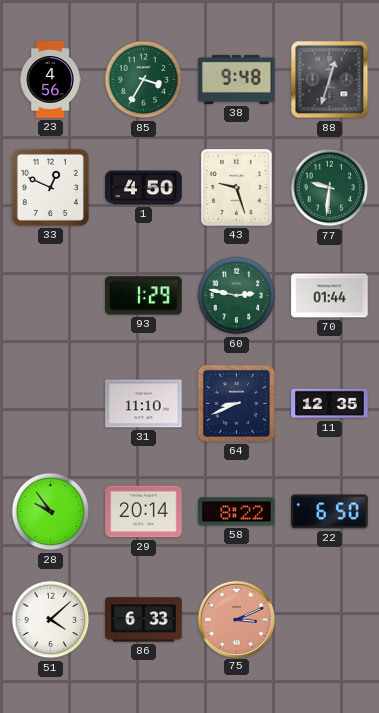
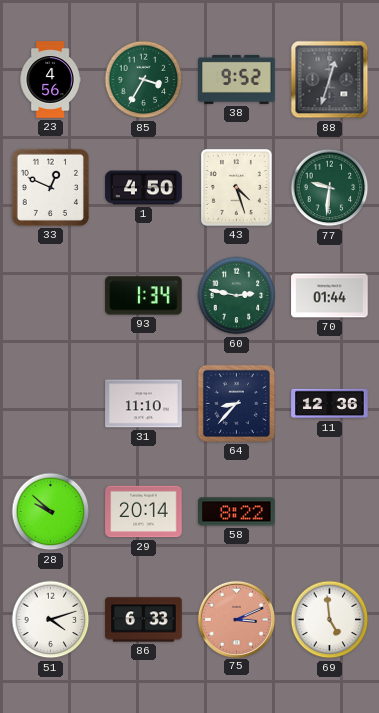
38: 9:48 -> 9:52
43: 9:27 -> 4:27
93: 1:29 -> 1:34
64: 8:41 -> 8:37
11: 12:35 -> 12:36
28: 9:54 -> 9:52
22: 6:50 -> none
51: 4:08 -> 4:12
69: none -> 4:59
